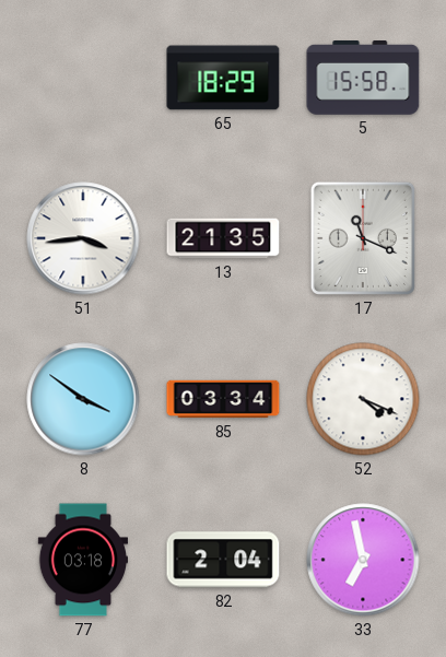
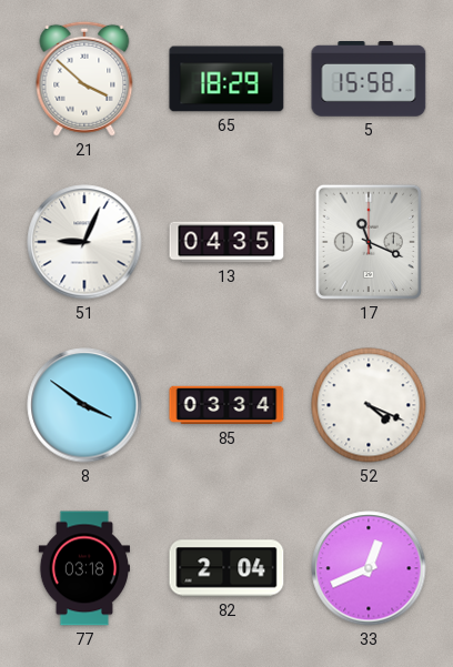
21: none -> 3:52
51: 3:44 -> 9:04
13: 21:35 -> 04:35
33: 6:58 -> 12:41
